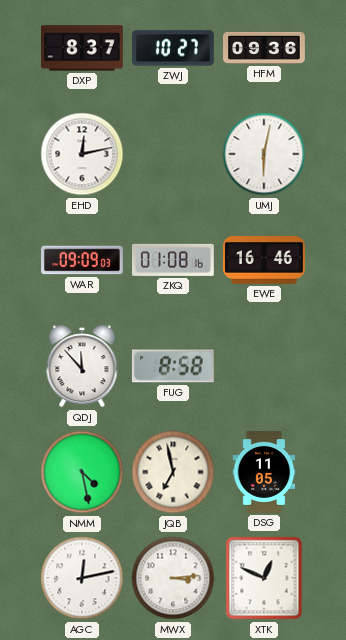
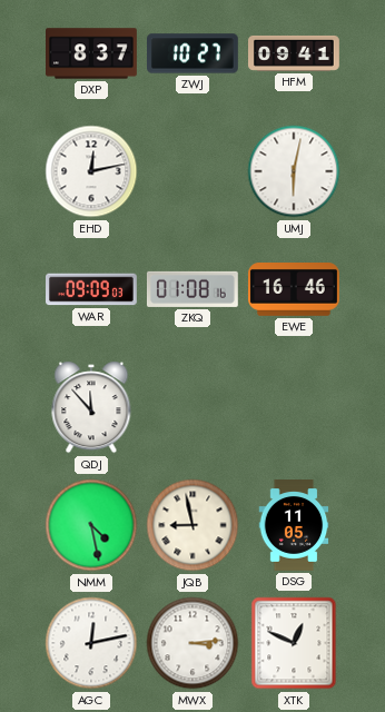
HFM: 09:36 -> 09:41
FUG: 8:58 -> none
JQB: 6:58 -> 8:58
